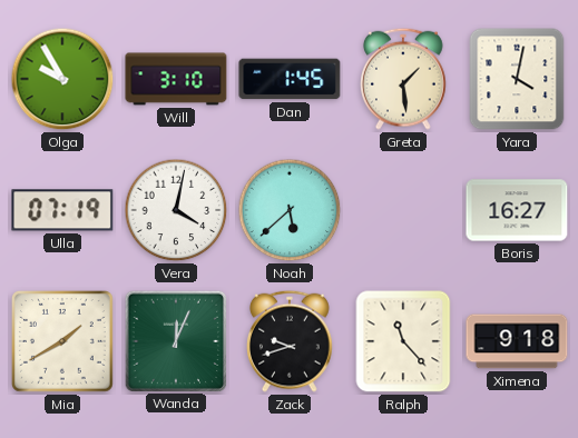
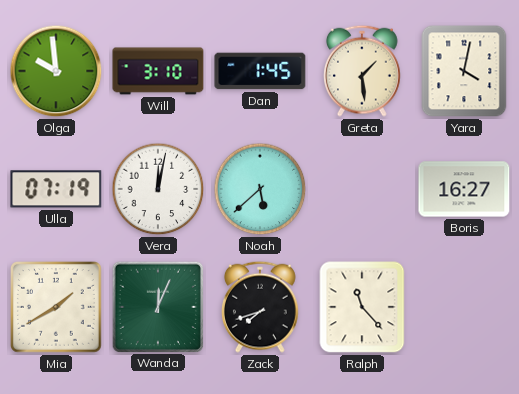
Olga: 9:55 -> 9:59
Vera: 4:02 -> 12:02
Zack: 9:42 -> 7:42
Ximena: 9:18 -> none
